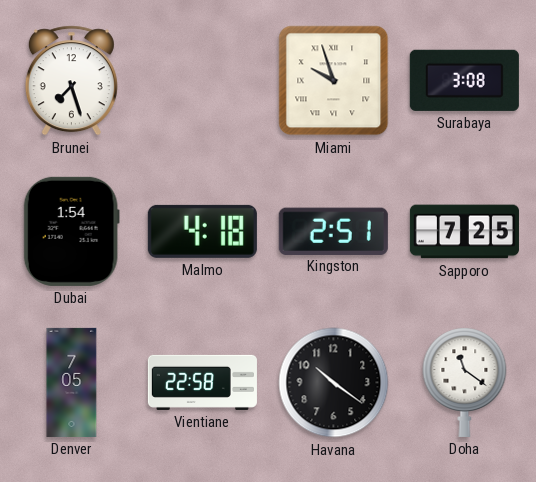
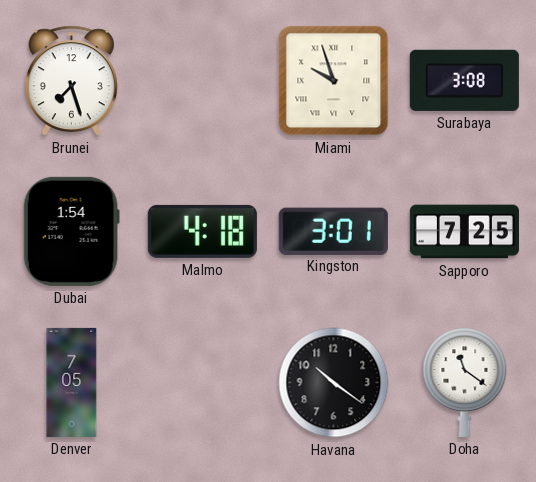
Kingston: 2:51 -> 3:01
Vientiane: 22:58 -> none
